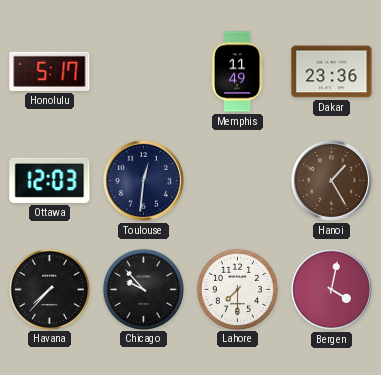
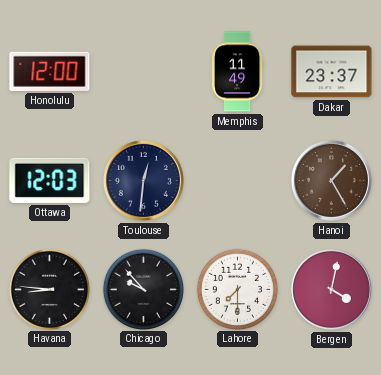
Honolulu: 5:17 -> 12:00
Dakar: 23:36 -> 23:37
Havana: 7:37 -> 8:46
